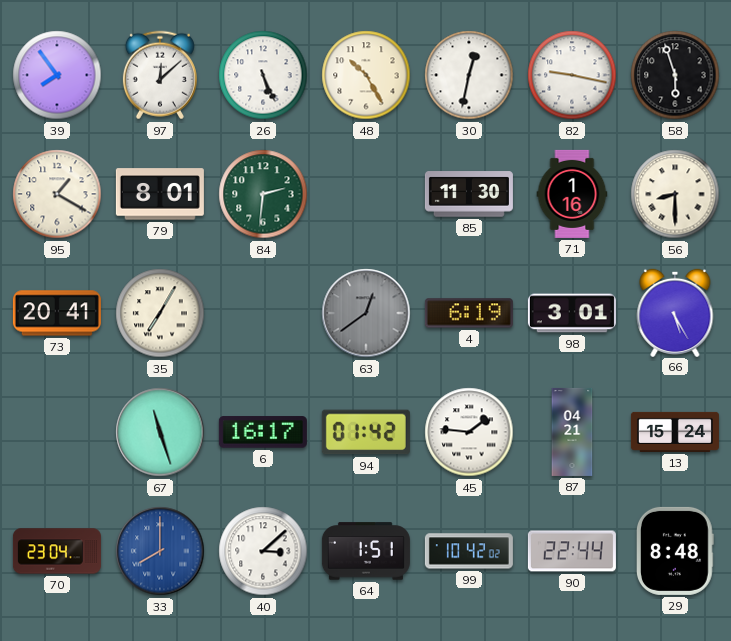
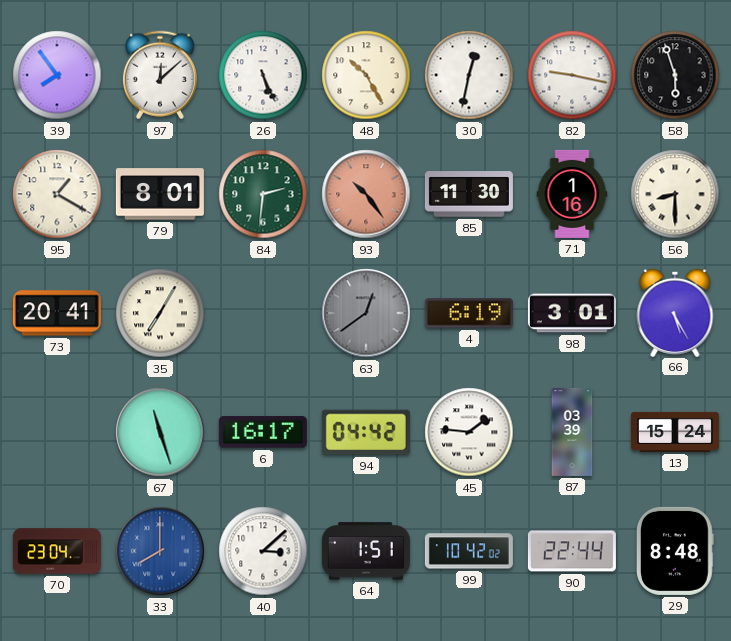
93: none -> 10:24
94: 01:42 -> 04:42
87: 04:21 -> 03:39
